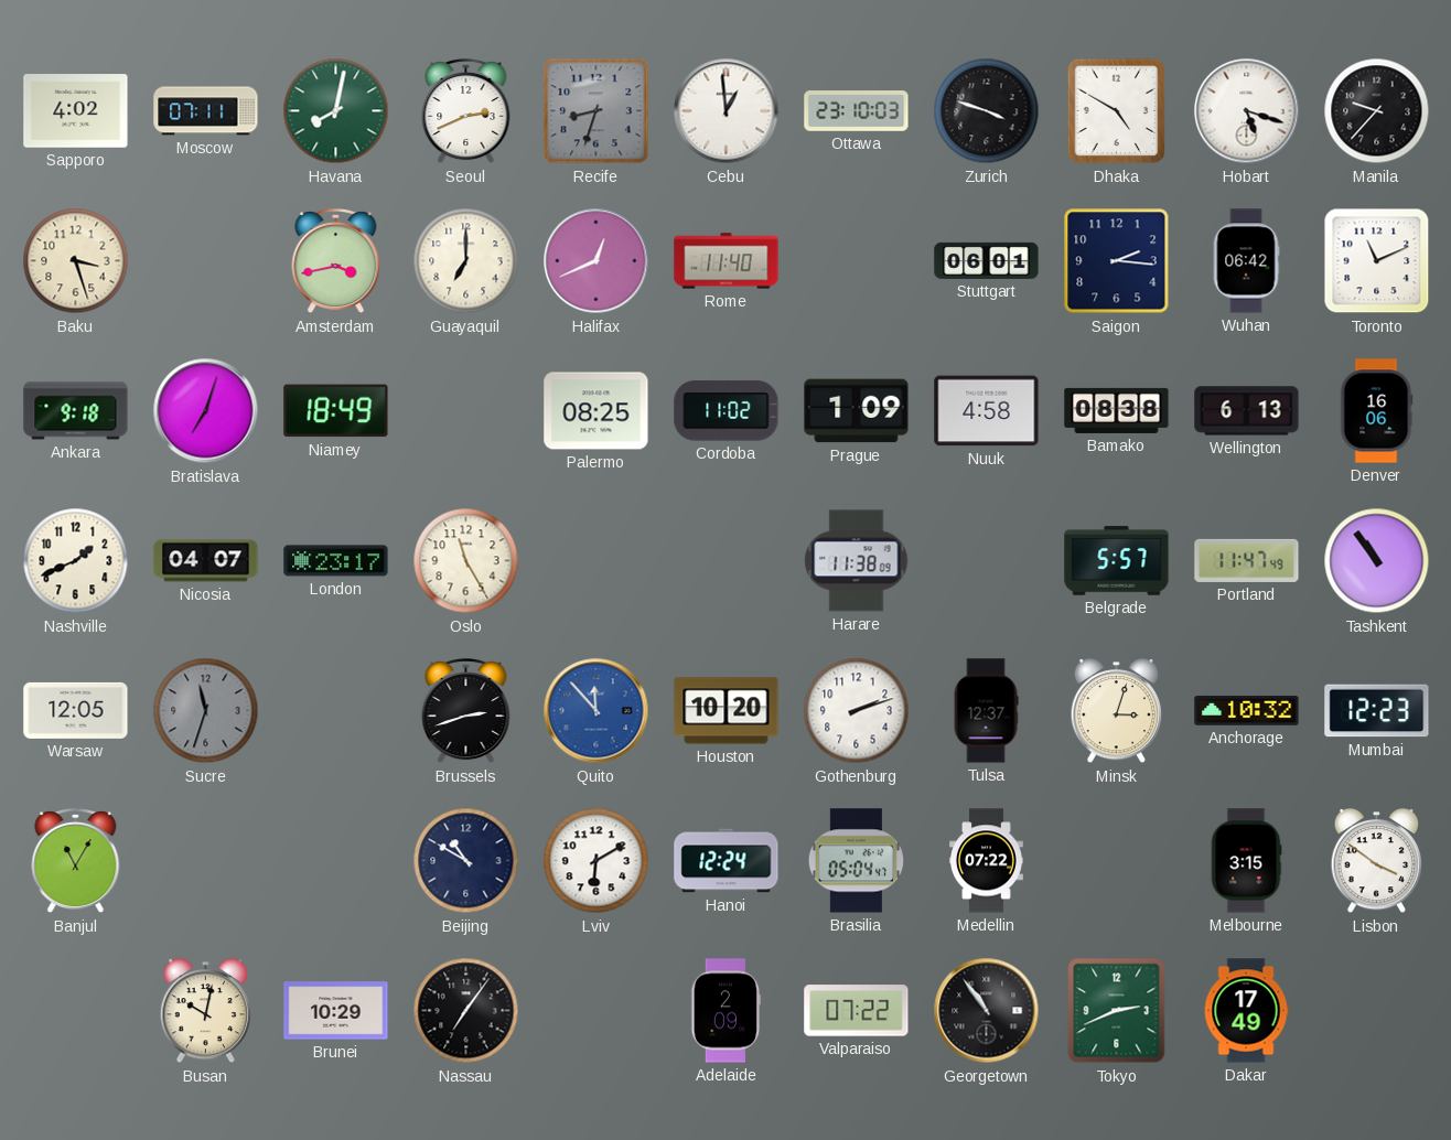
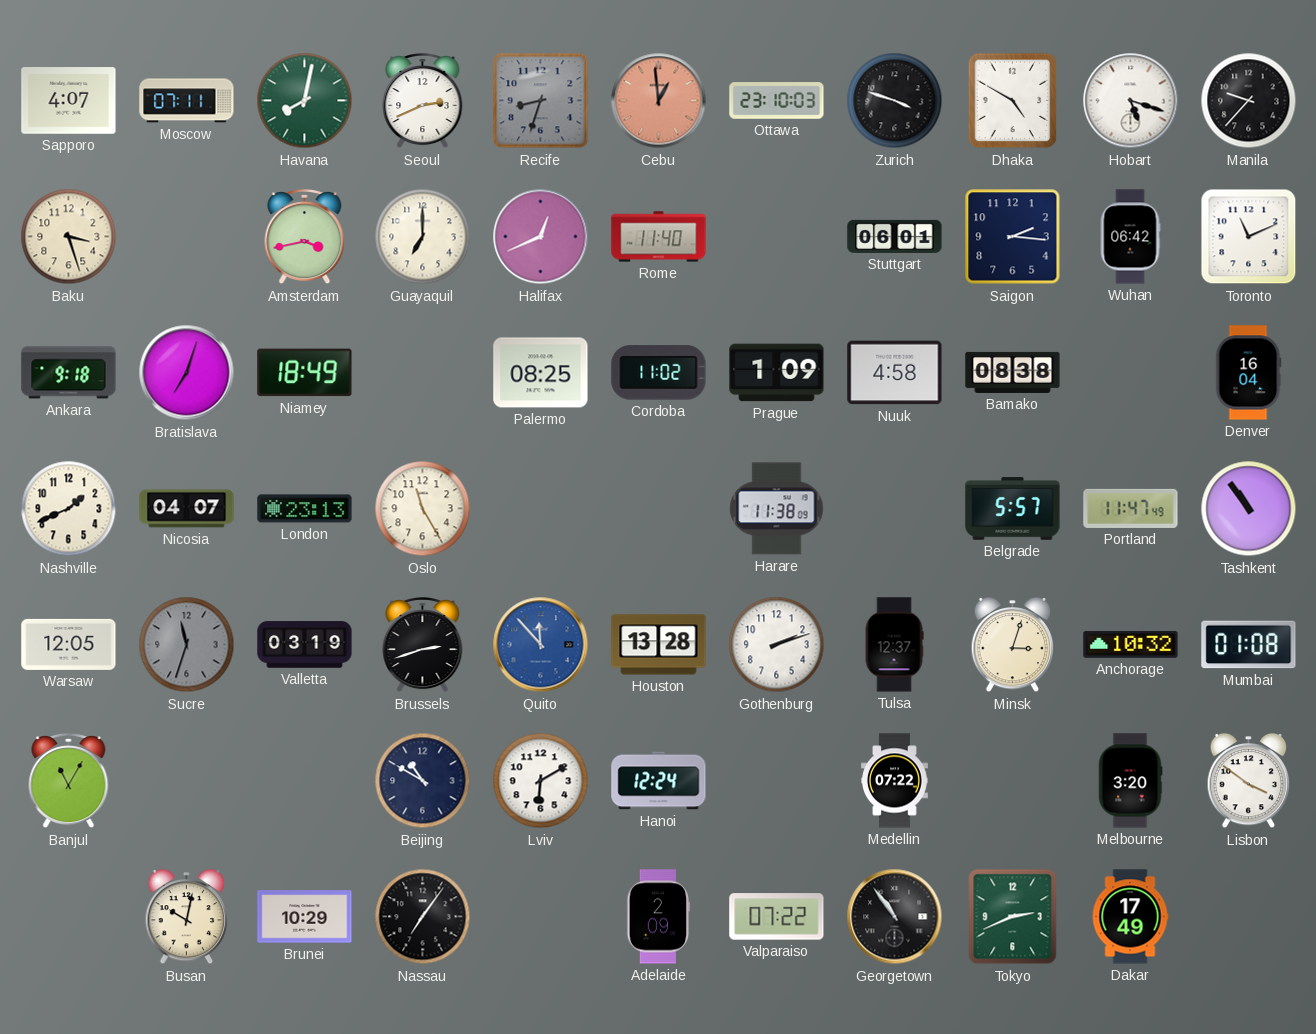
Sapporo: 4:02 -> 4:07
Cebu dial: white -> salmon
Wellington: 6:13 -> none
Denver: 16:06 -> 16:04
London: 23:17 -> 23:13
Valletta: none -> 03:19
Houston: 10:20 -> 13:28
Mumbai: 12:23 -> 01:08
Brasilia: 05:04 -> none
Melbourne: 3:15 -> 3:20
